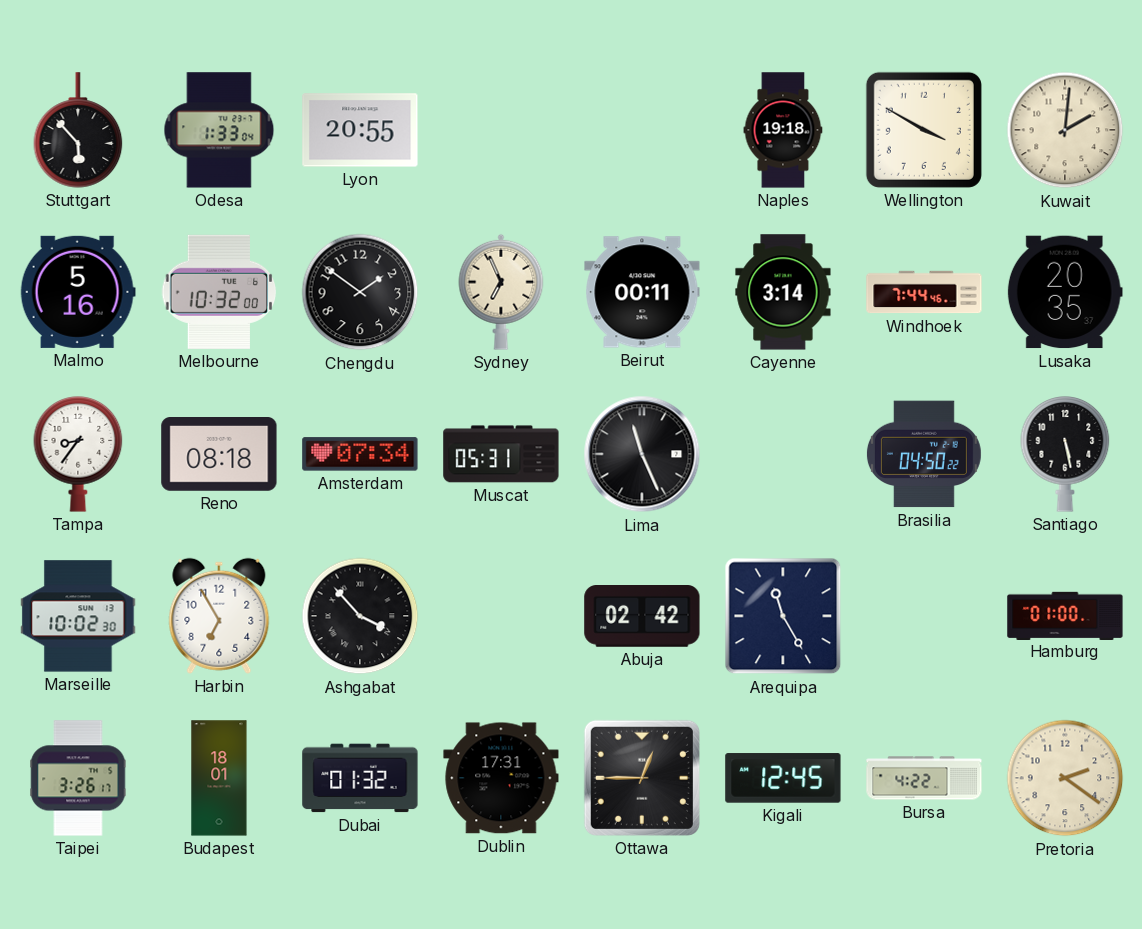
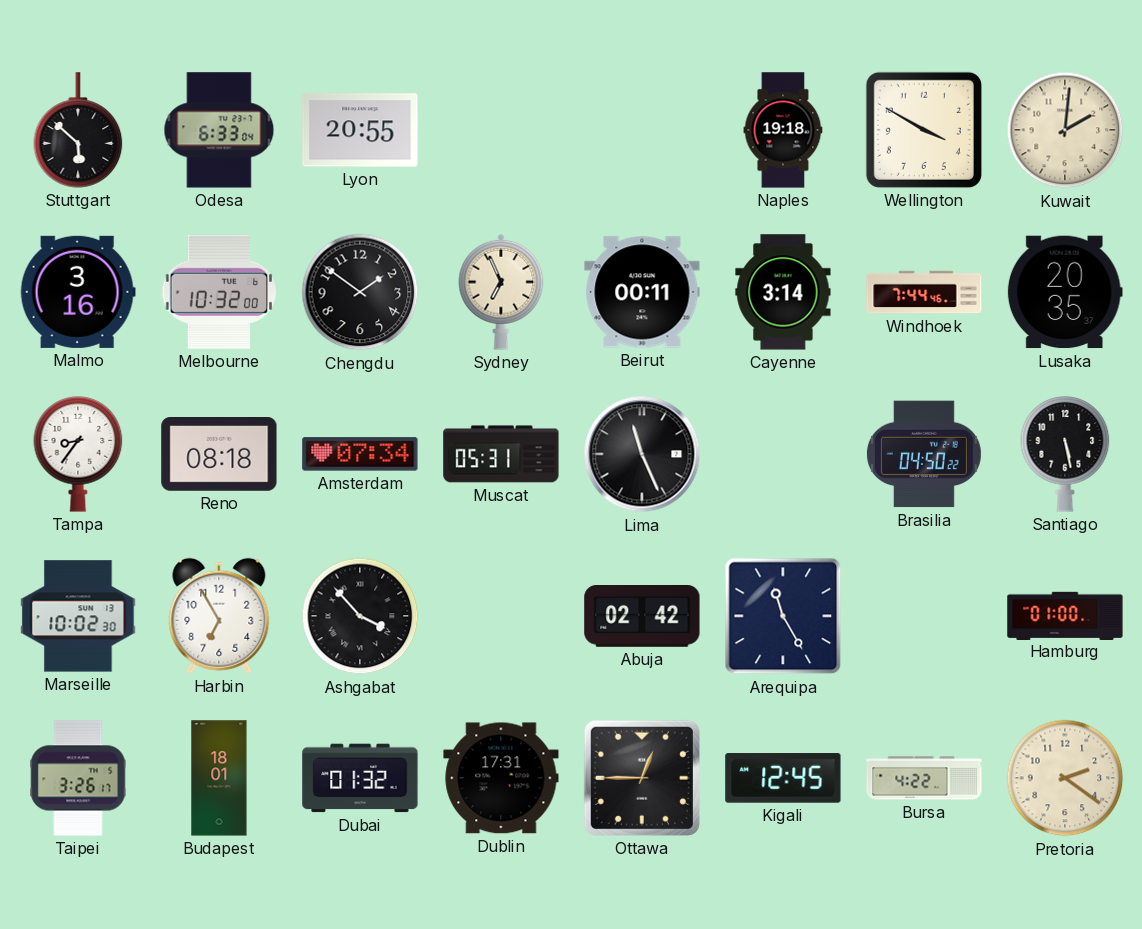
Stuttgart: 5:53 -> 5:52
Odesa: 1:33 -> 6:33
Malmo: 5:16 -> 3:16
